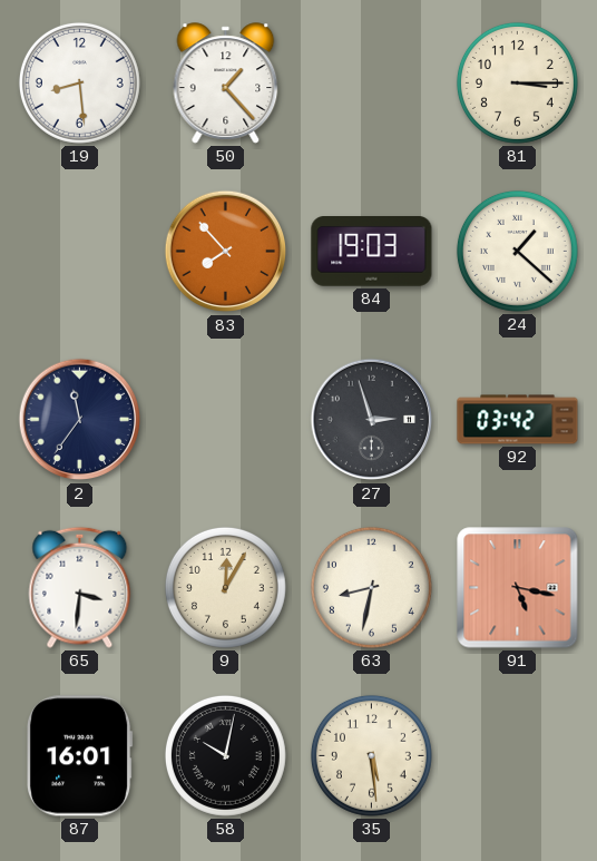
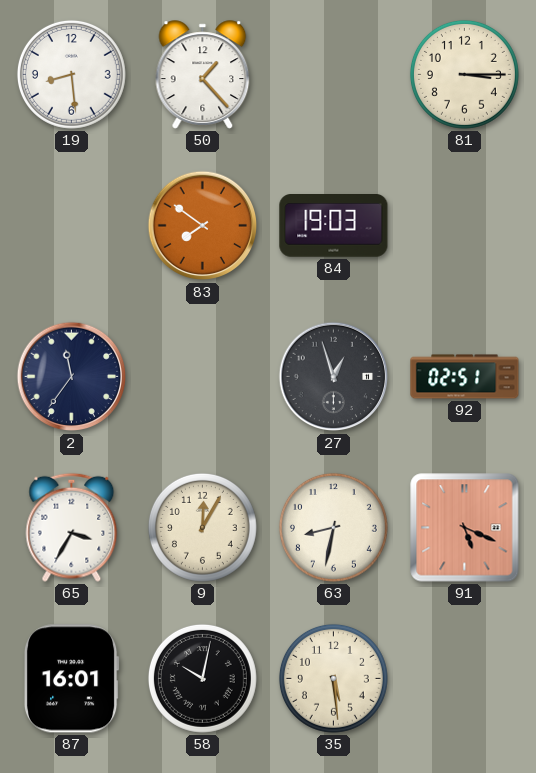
83: 7:53 -> 7:51
24: 1:22 -> none
27: 2:57 -> 12:57
92: 03:42 -> 02:51
65: 3:31 -> 3:35
91: 5:17 -> 5:19
